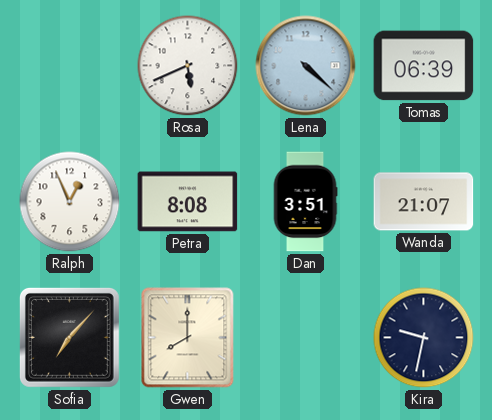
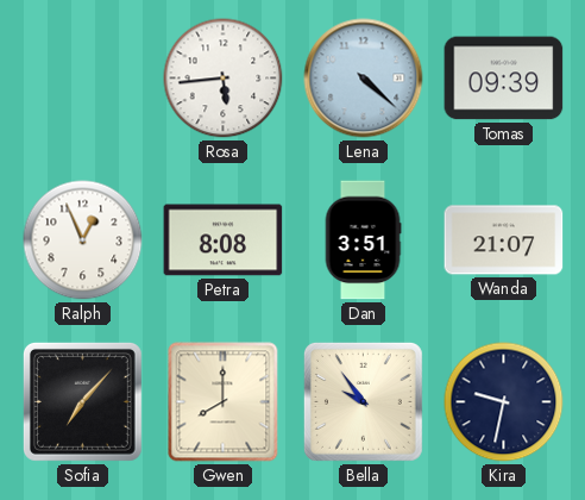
Rosa: 5:41 -> 5:44
Tomas: 06:39 -> 09:39
Bella: none -> 9:54
